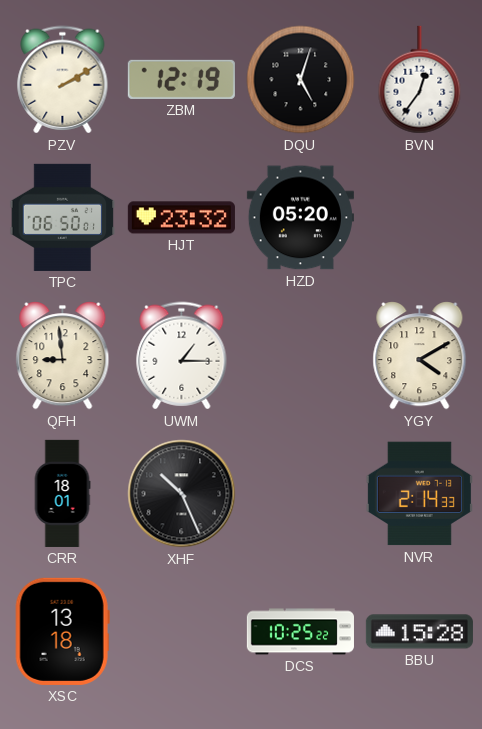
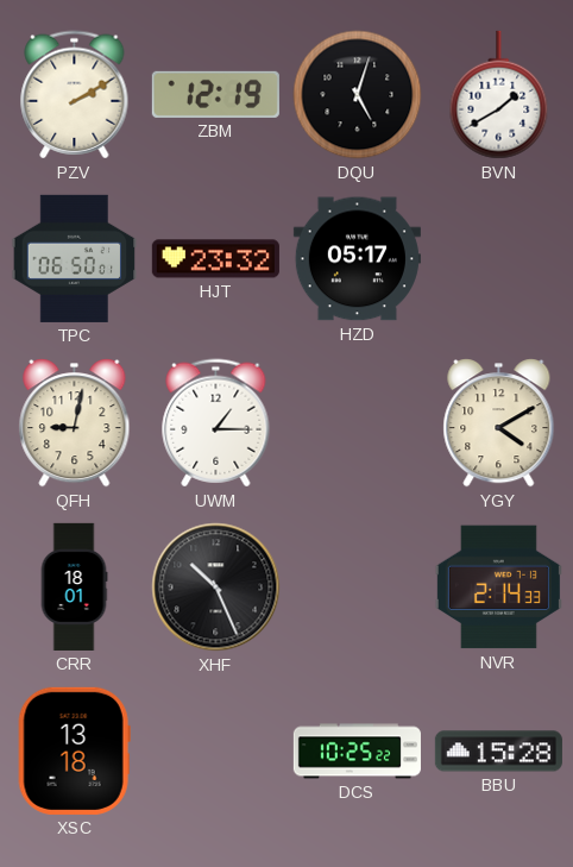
BVN: 12:36 -> 1:40
HZD: 05:20 -> 05:17
QFH: 8:59 -> 9:02
